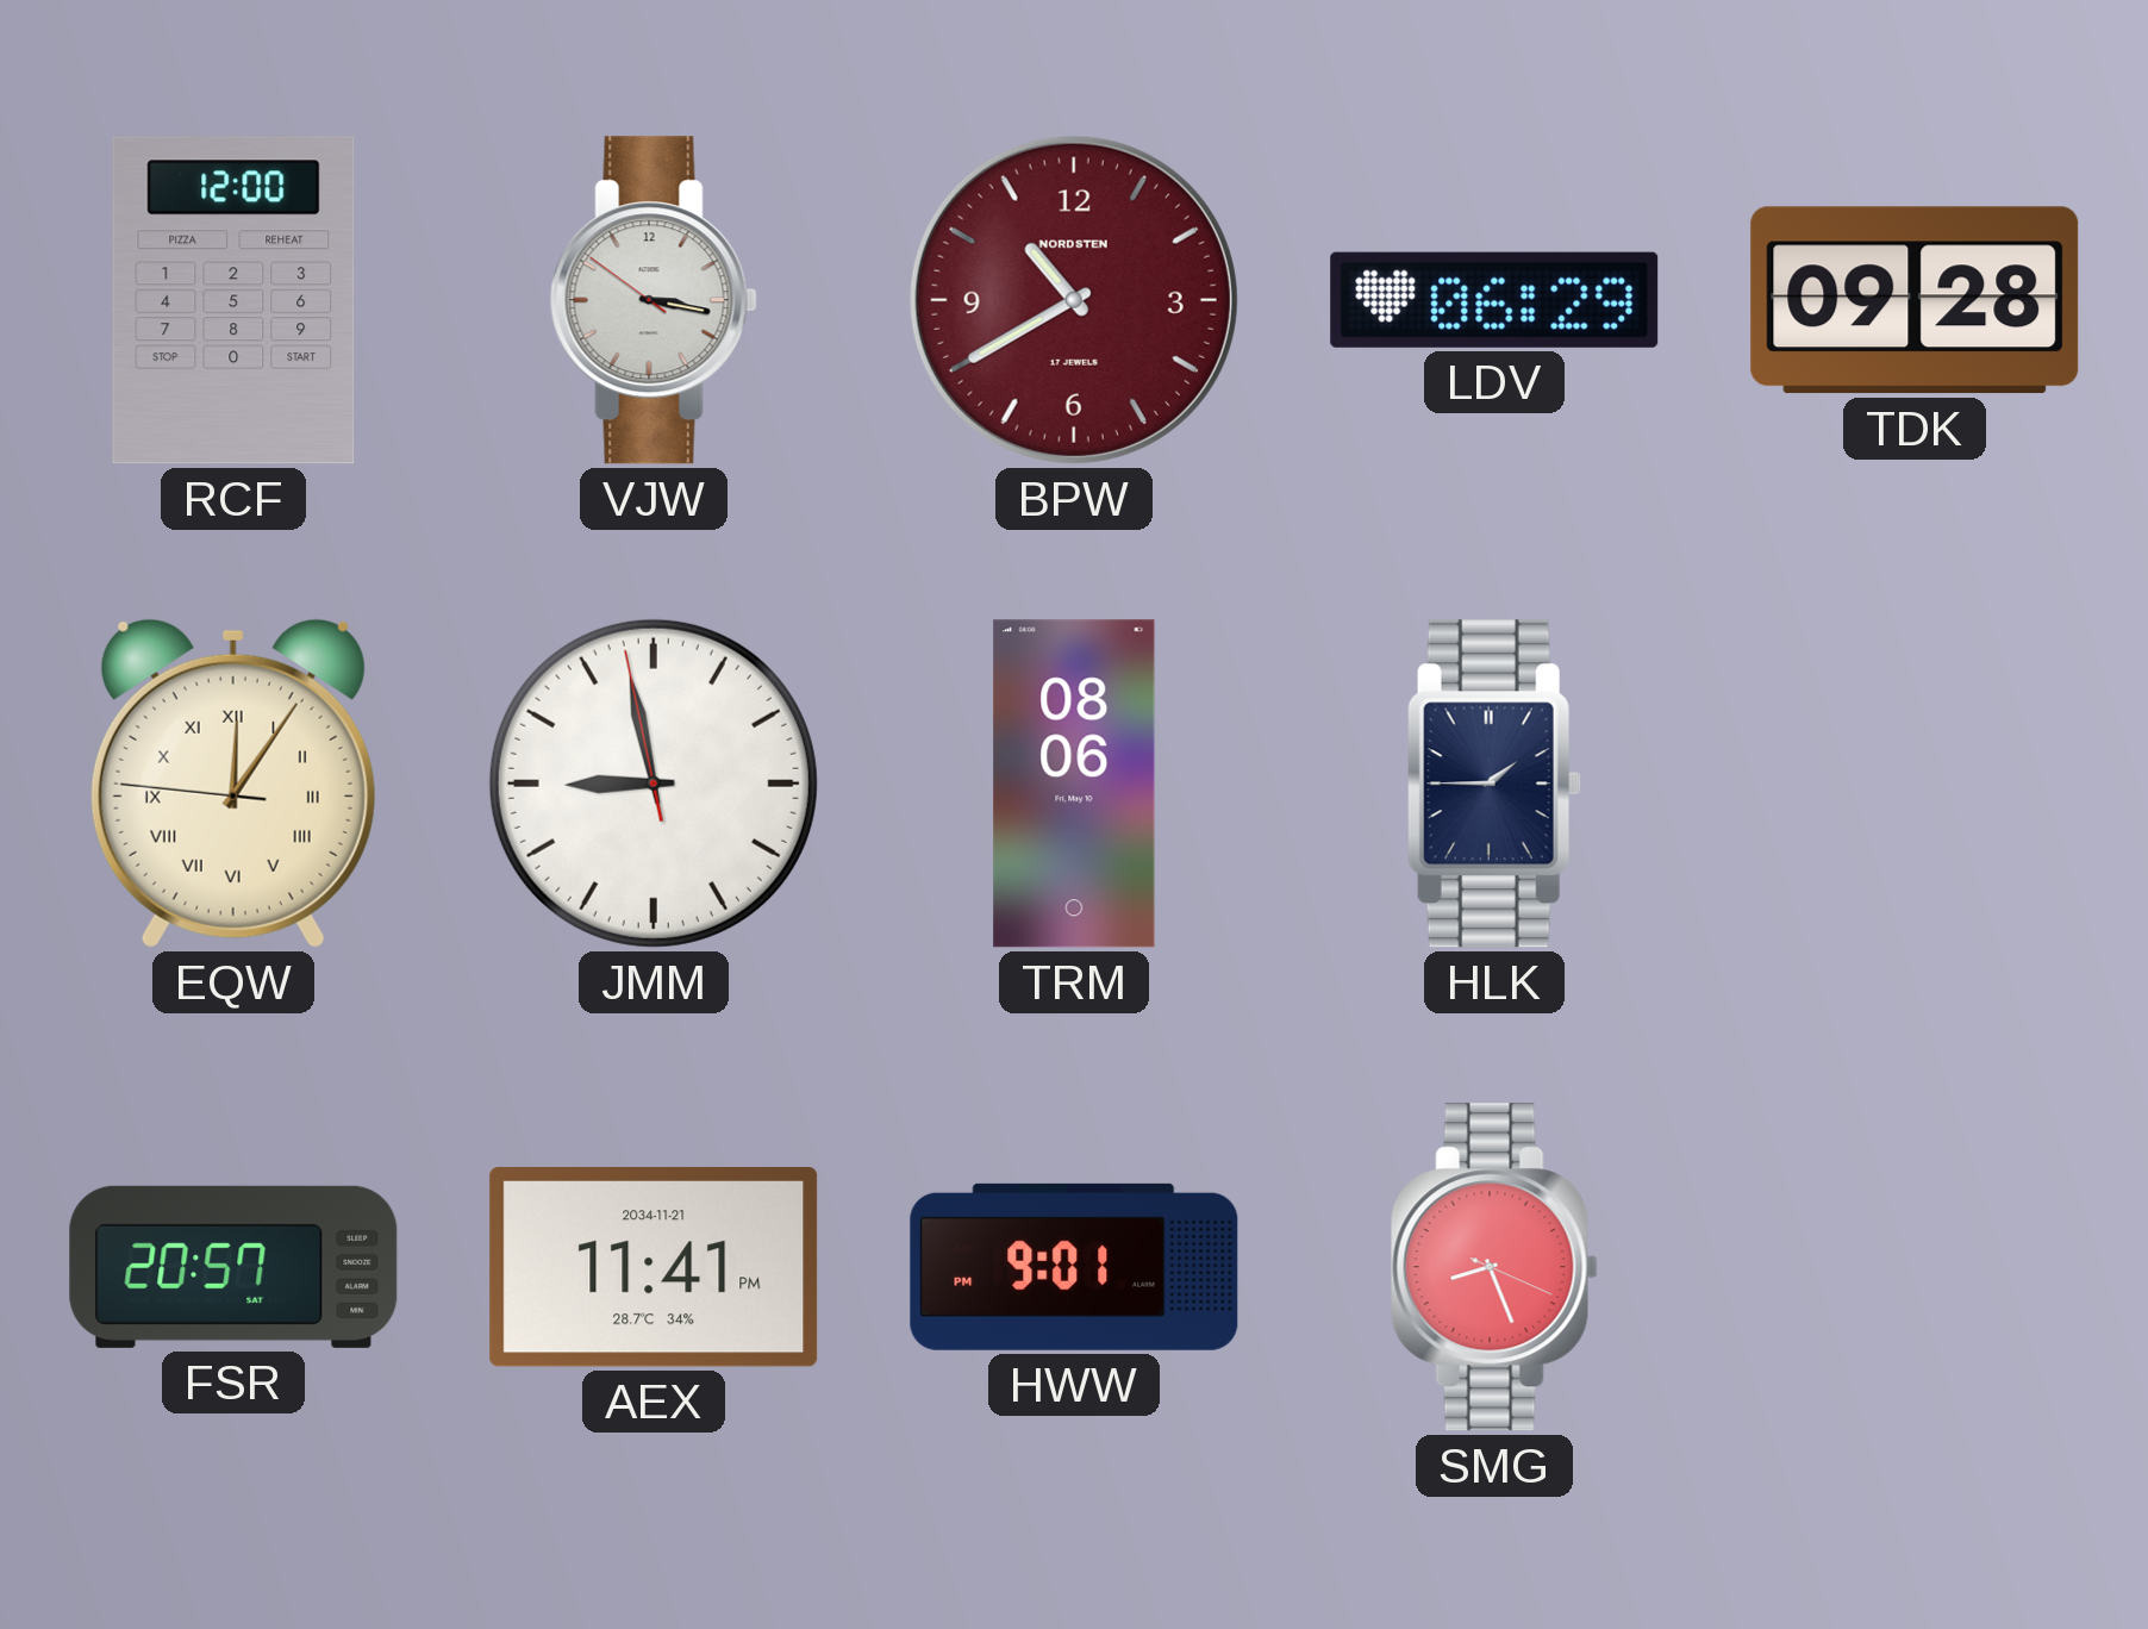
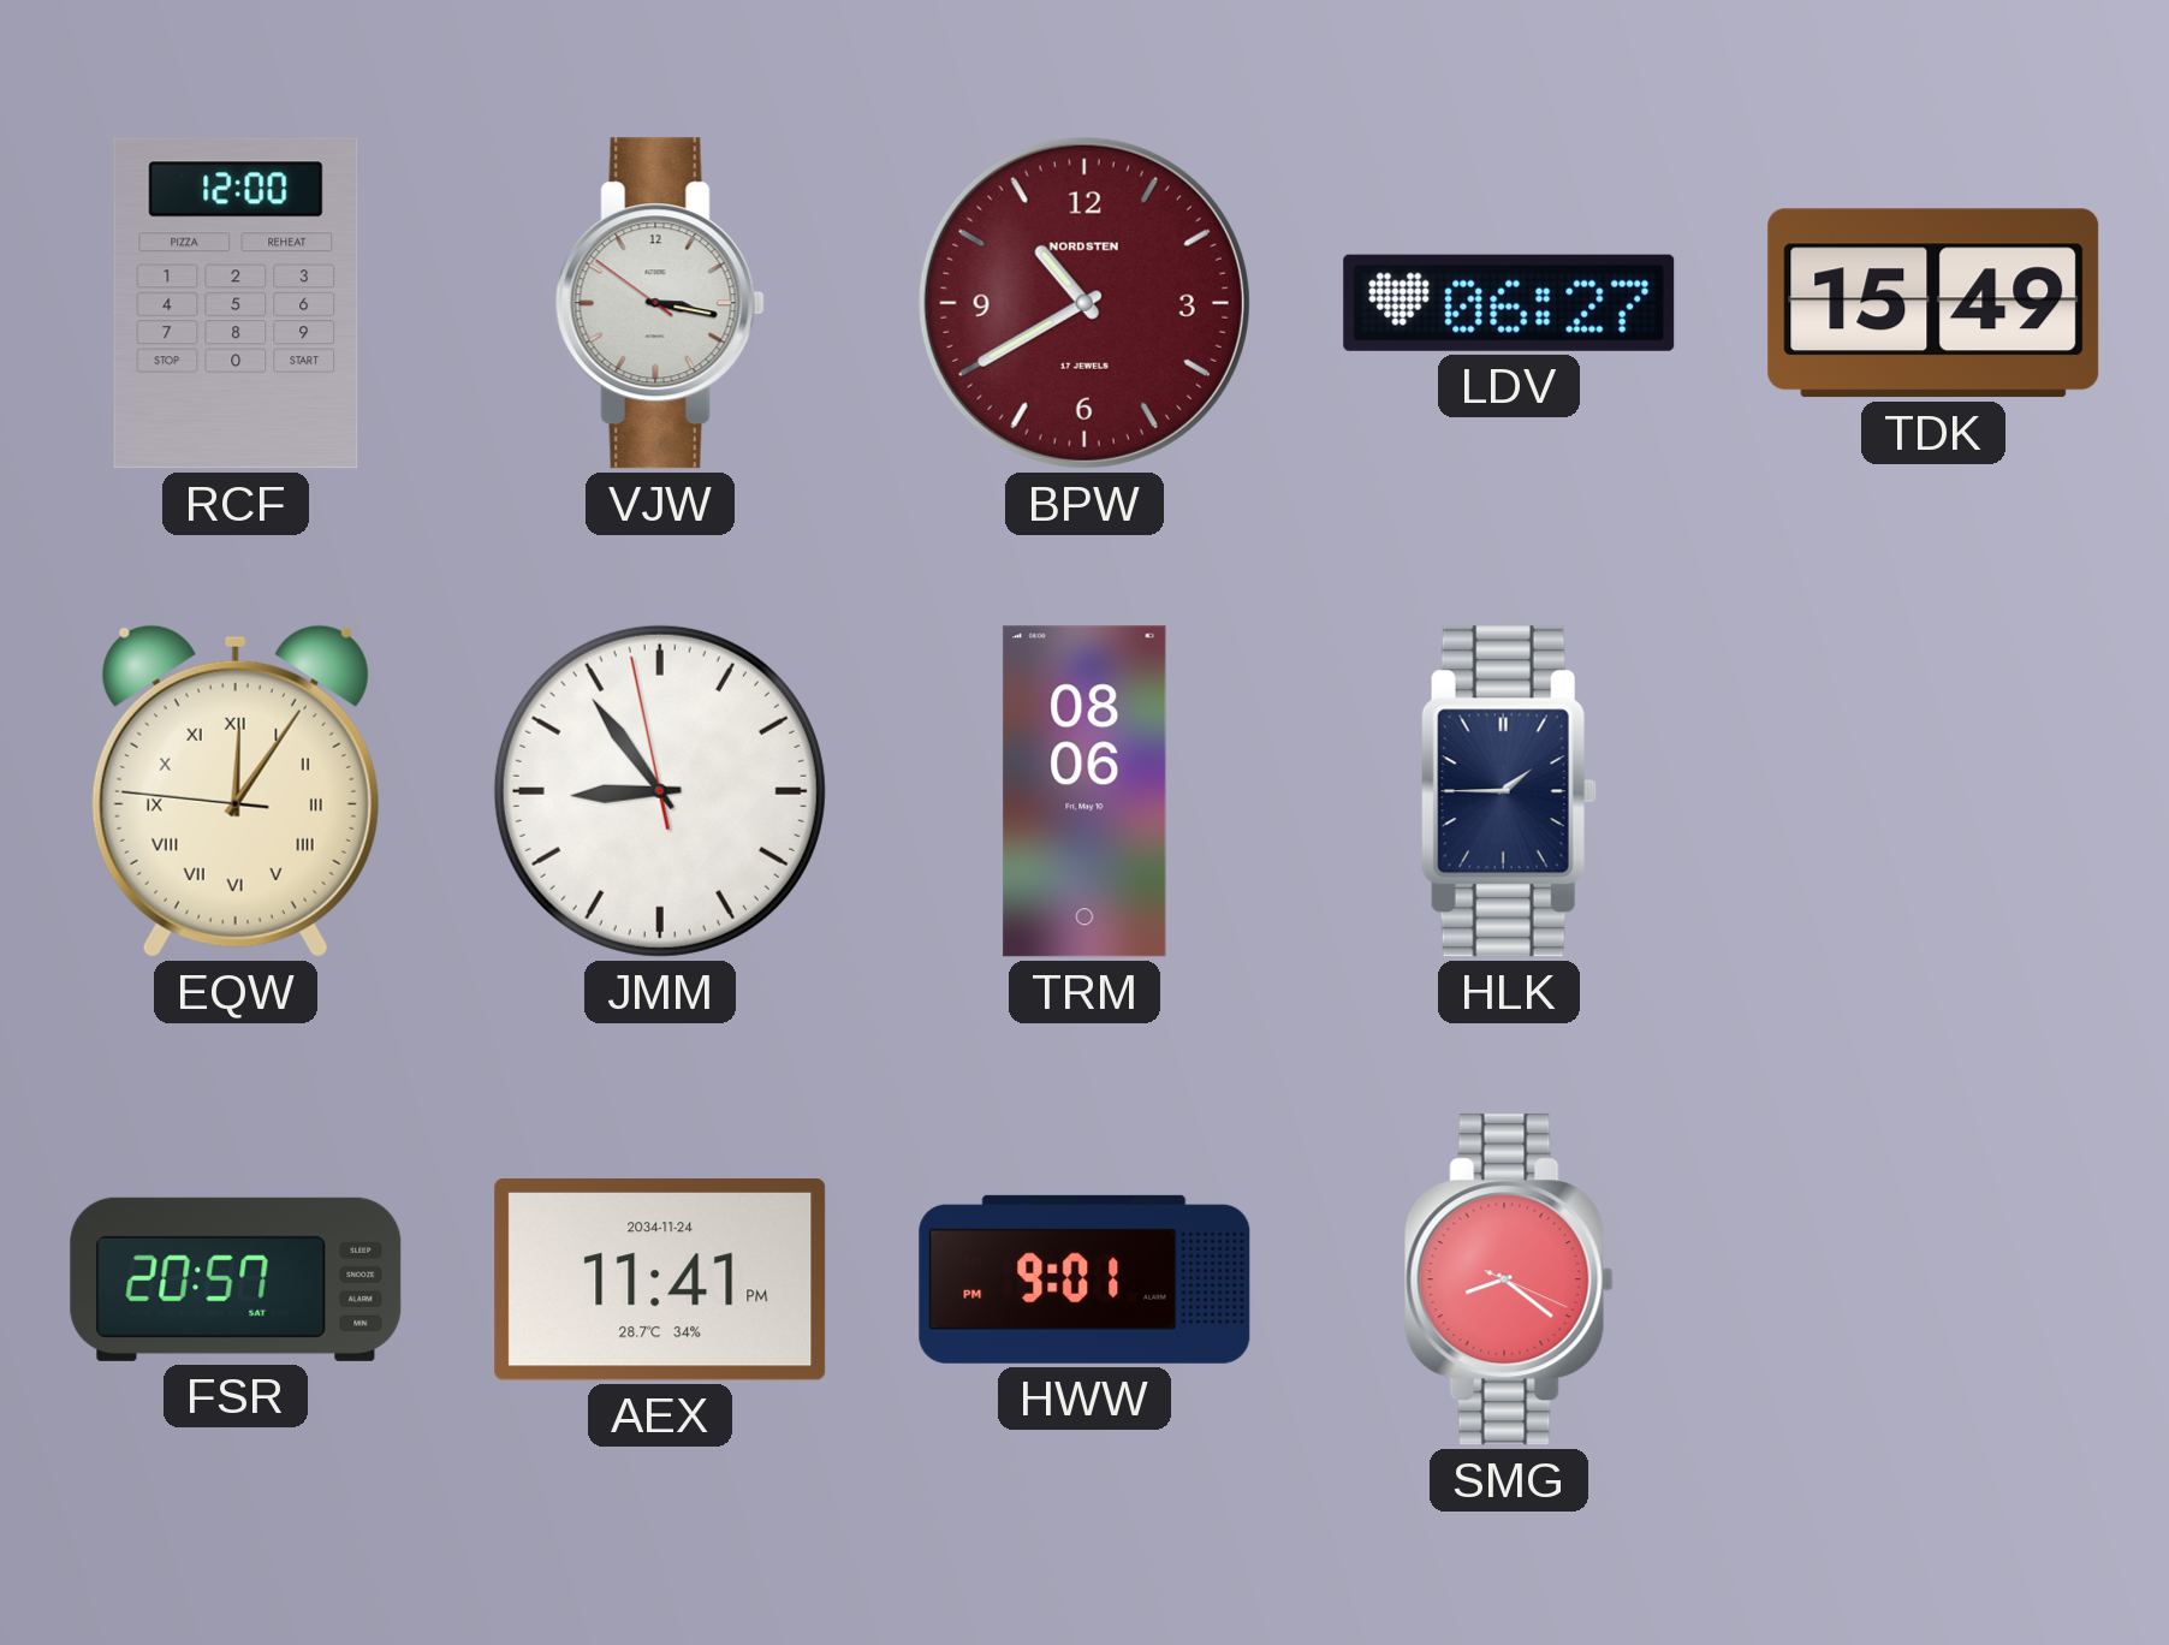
LDV: 06:29 -> 06:27
TDK: 09:28 -> 15:49
JMM: 8:57 -> 8:53
AEX date: 2034-11-21 -> 2034-11-24
SMG: 8:26 -> 8:21
